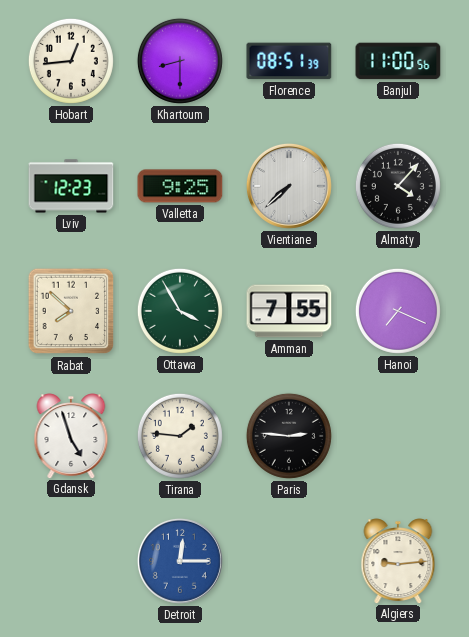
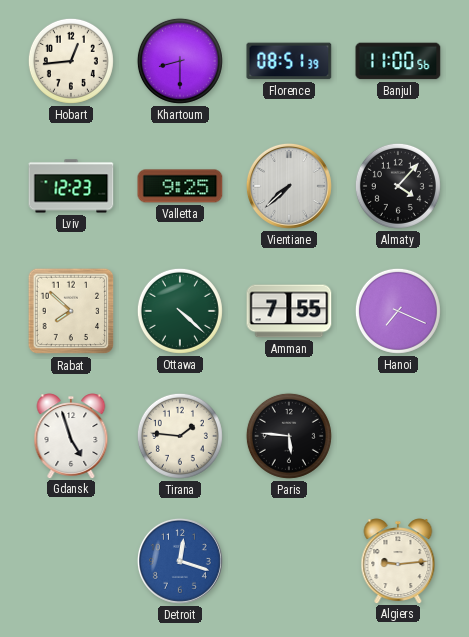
Ottawa: 3:55 -> 4:22
Paris: 2:46 -> 5:46
Detroit: 12:15 -> 12:18
